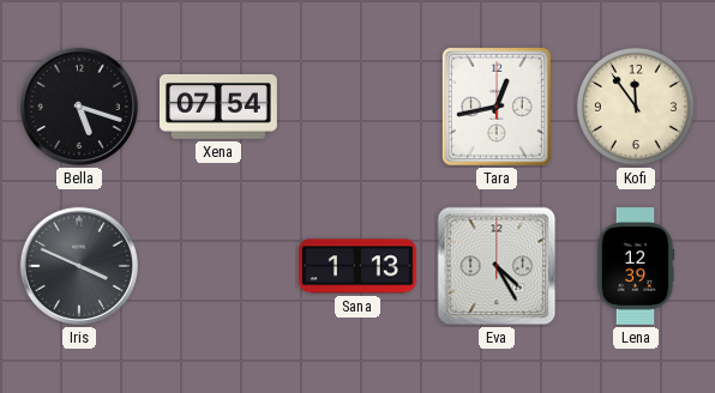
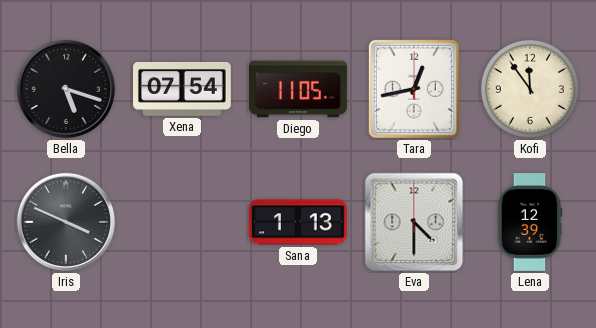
Diego: none -> 11:05
Eva: 4:25 -> 4:30
